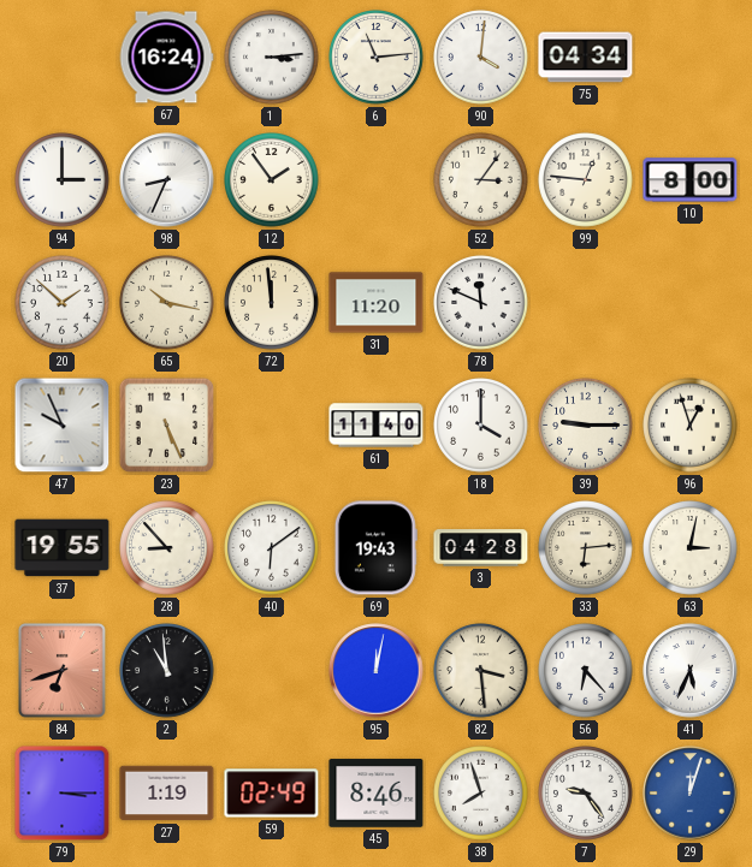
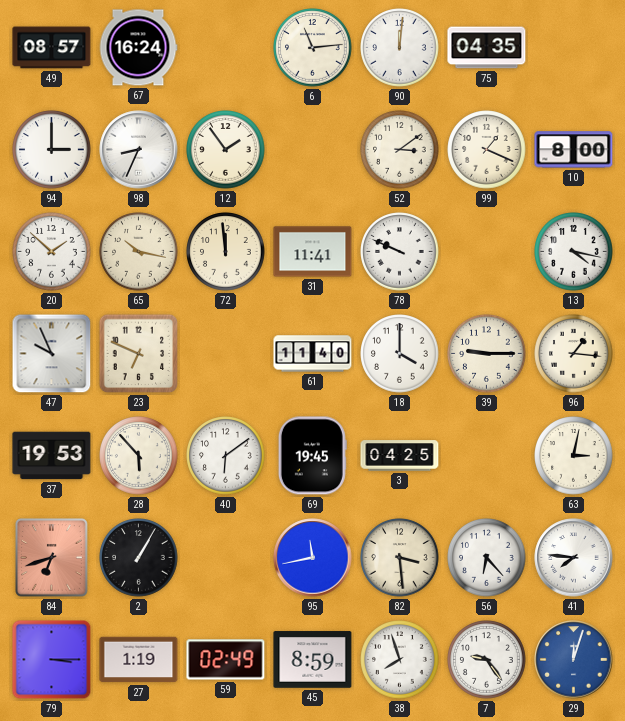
49: none -> 08:57
1: 3:14 -> none
90: 4:01 -> 12:01
75: 04:34 -> 04:35
52: 3:06 -> 3:09
99: 12:46 -> 1:19
31: 11:20 -> 11:41
78: 11:49 -> 9:49
13: none -> 4:17
23: 5:26 -> 6:49
96: 12:57 -> 1:16
37: 19:55 -> 19:53
28: 8:53 -> 5:53
69: 19:43 -> 19:45
3: 04:28 -> 04:25
33: 6:14 -> none
2: 10:59 -> 1:05
95: 12:02 -> 11:43
41: 5:34 -> 7:46
45: 8:46 -> 8:59
